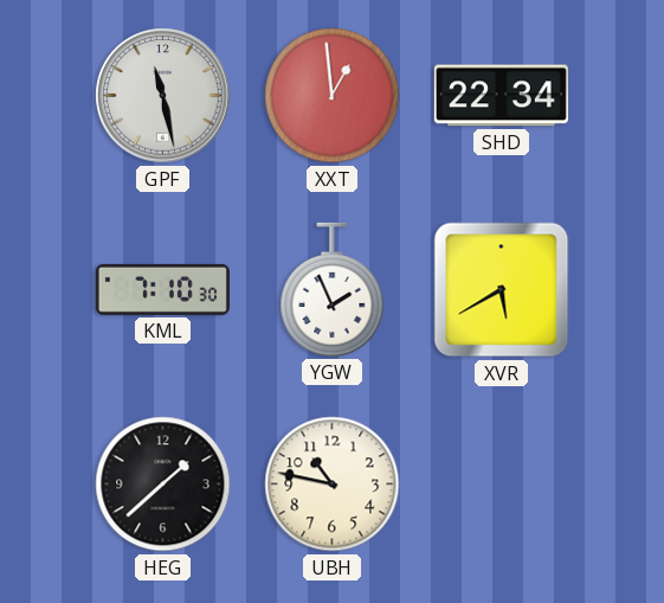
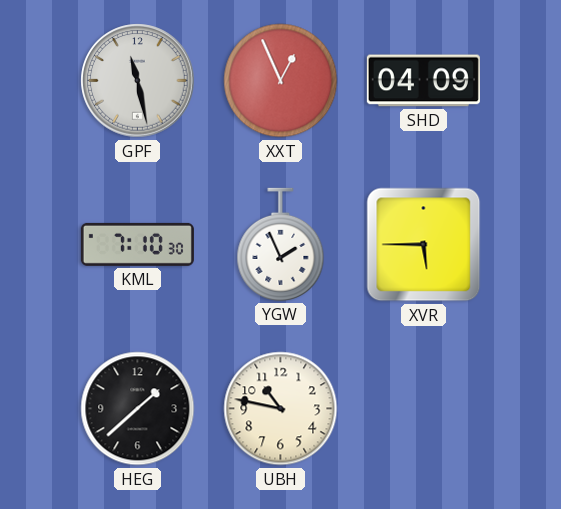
XXT: 12:59 -> 12:56
SHD: 22:34 -> 04:09
XVR: 5:40 -> 5:45
